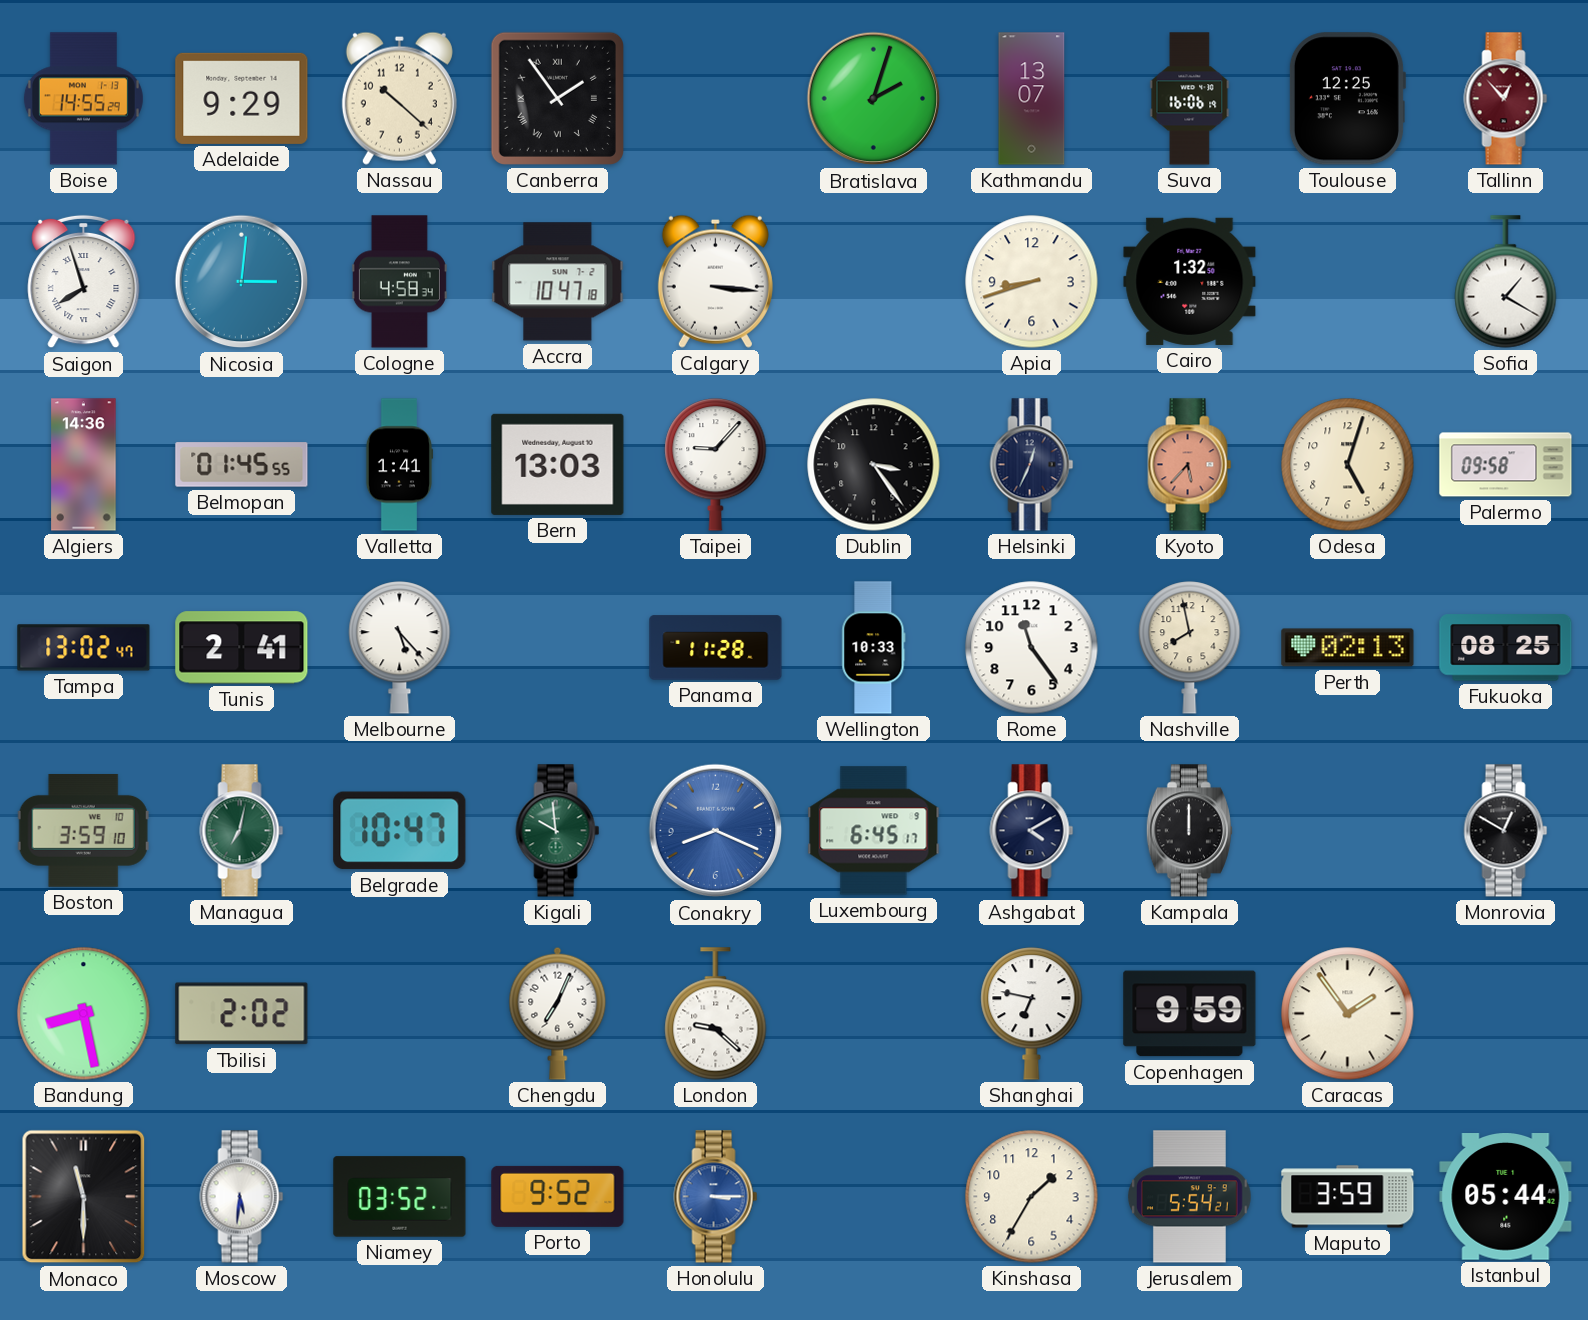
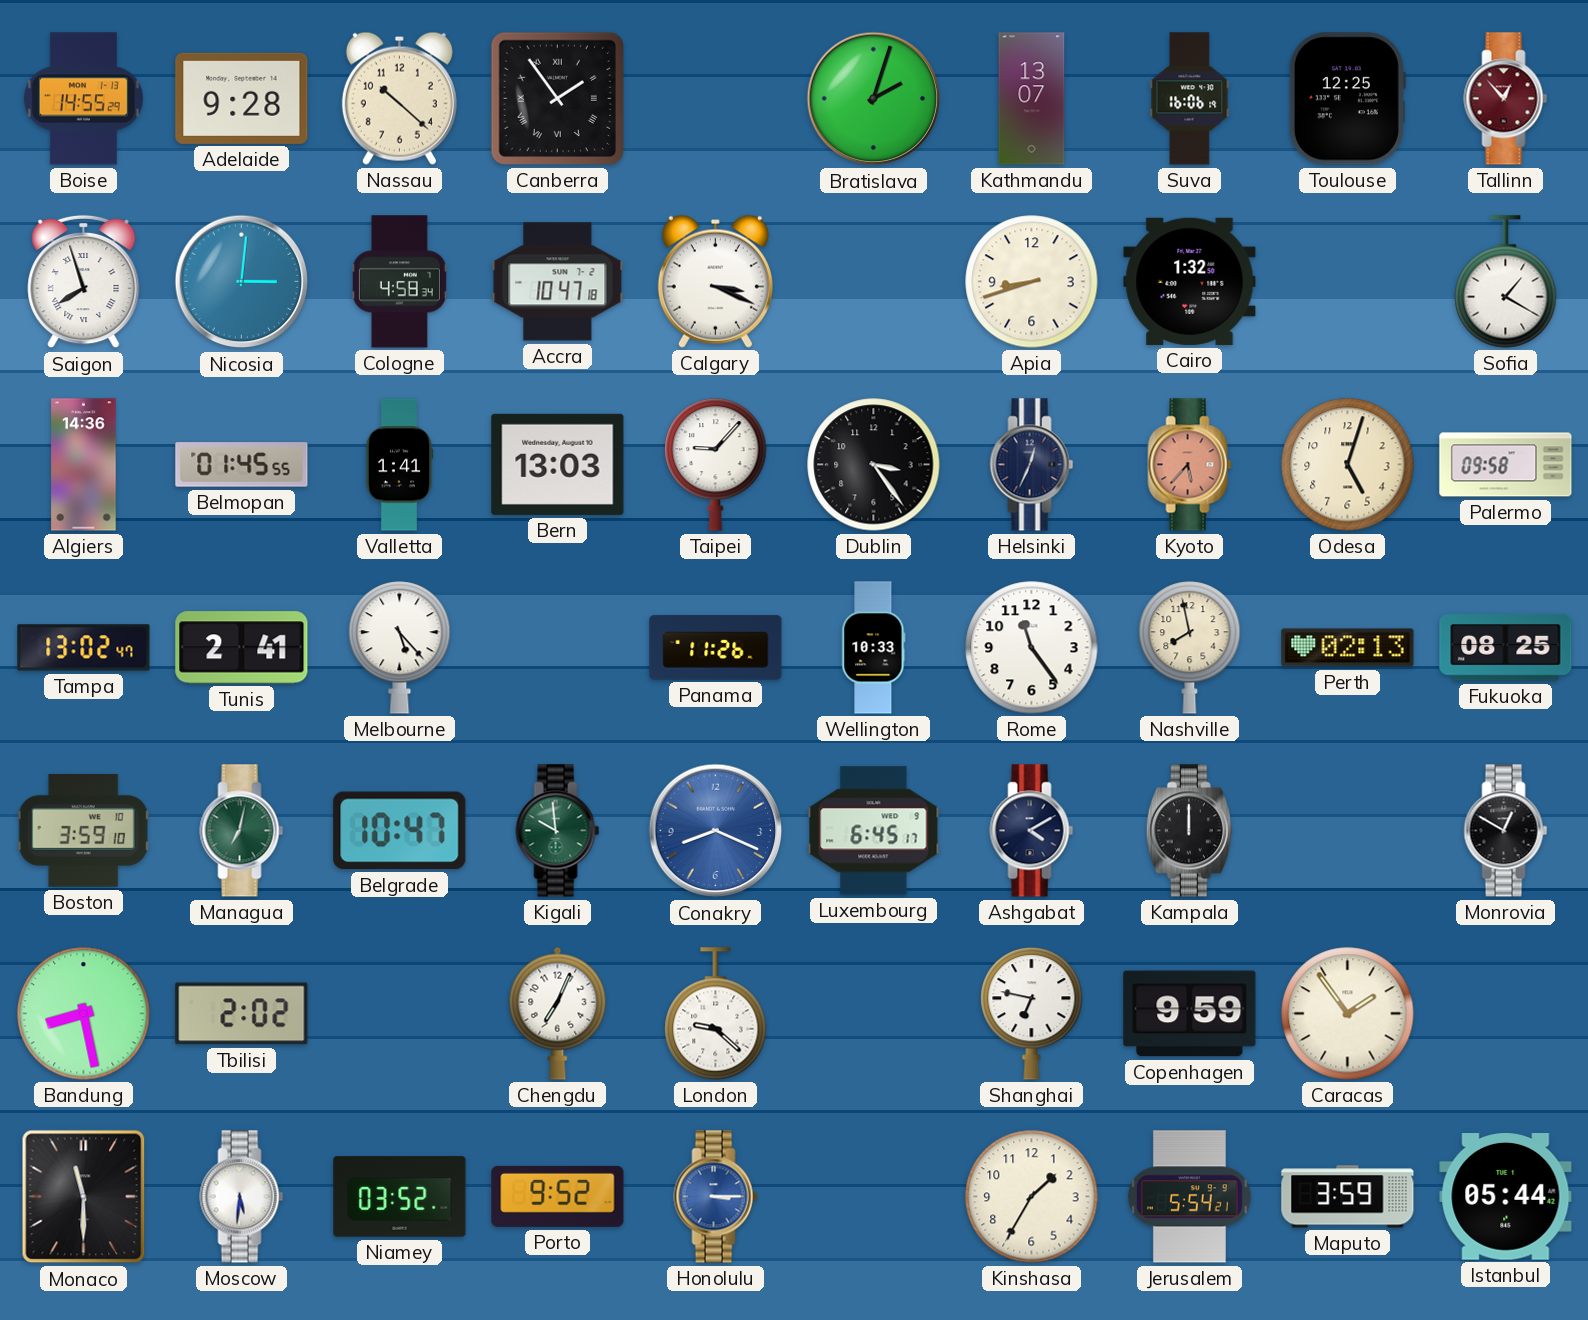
Adelaide: 9:29 -> 9:28
Calgary: 3:16 -> 3:19
Panama: 11:28 -> 11:26
